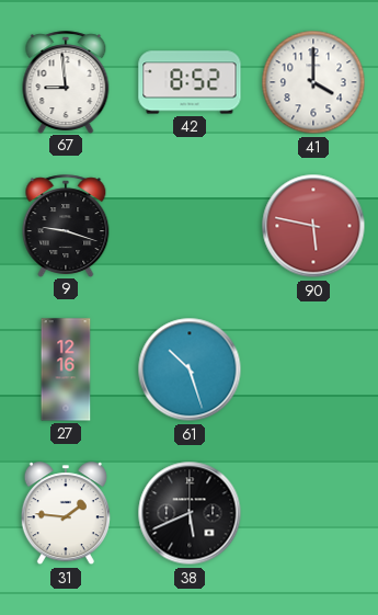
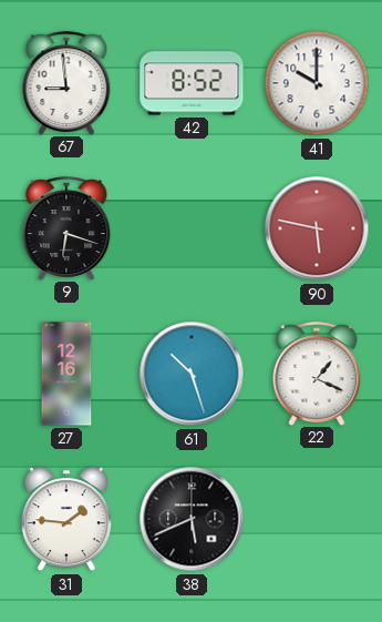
41: 4:00 -> 10:00
9: 9:18 -> 6:18
22: none -> 1:19
